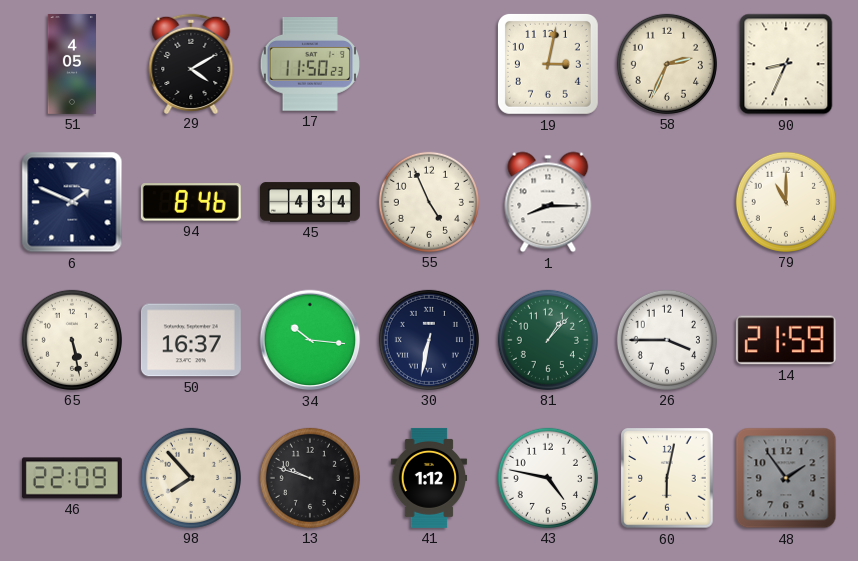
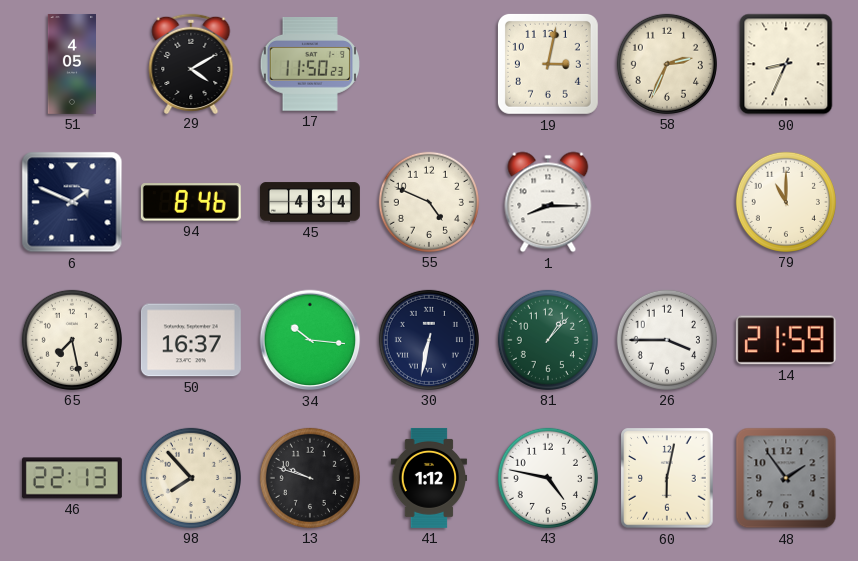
55: 4:56 -> 4:49
65: 5:28 -> 7:28
46: 22:09 -> 22:13
